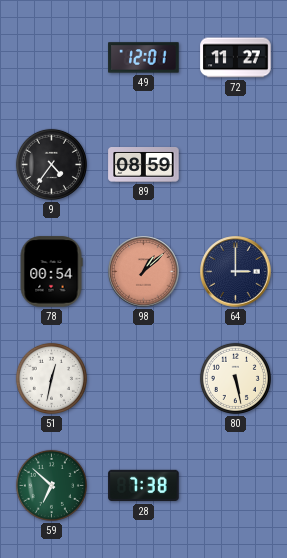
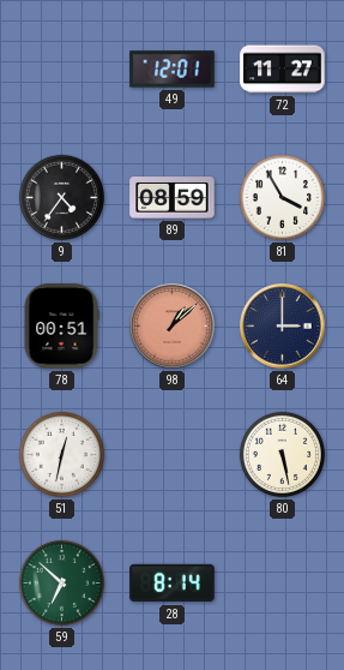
81: none -> 3:55
78: 00:54 -> 00:51
28: 7:38 -> 8:14
